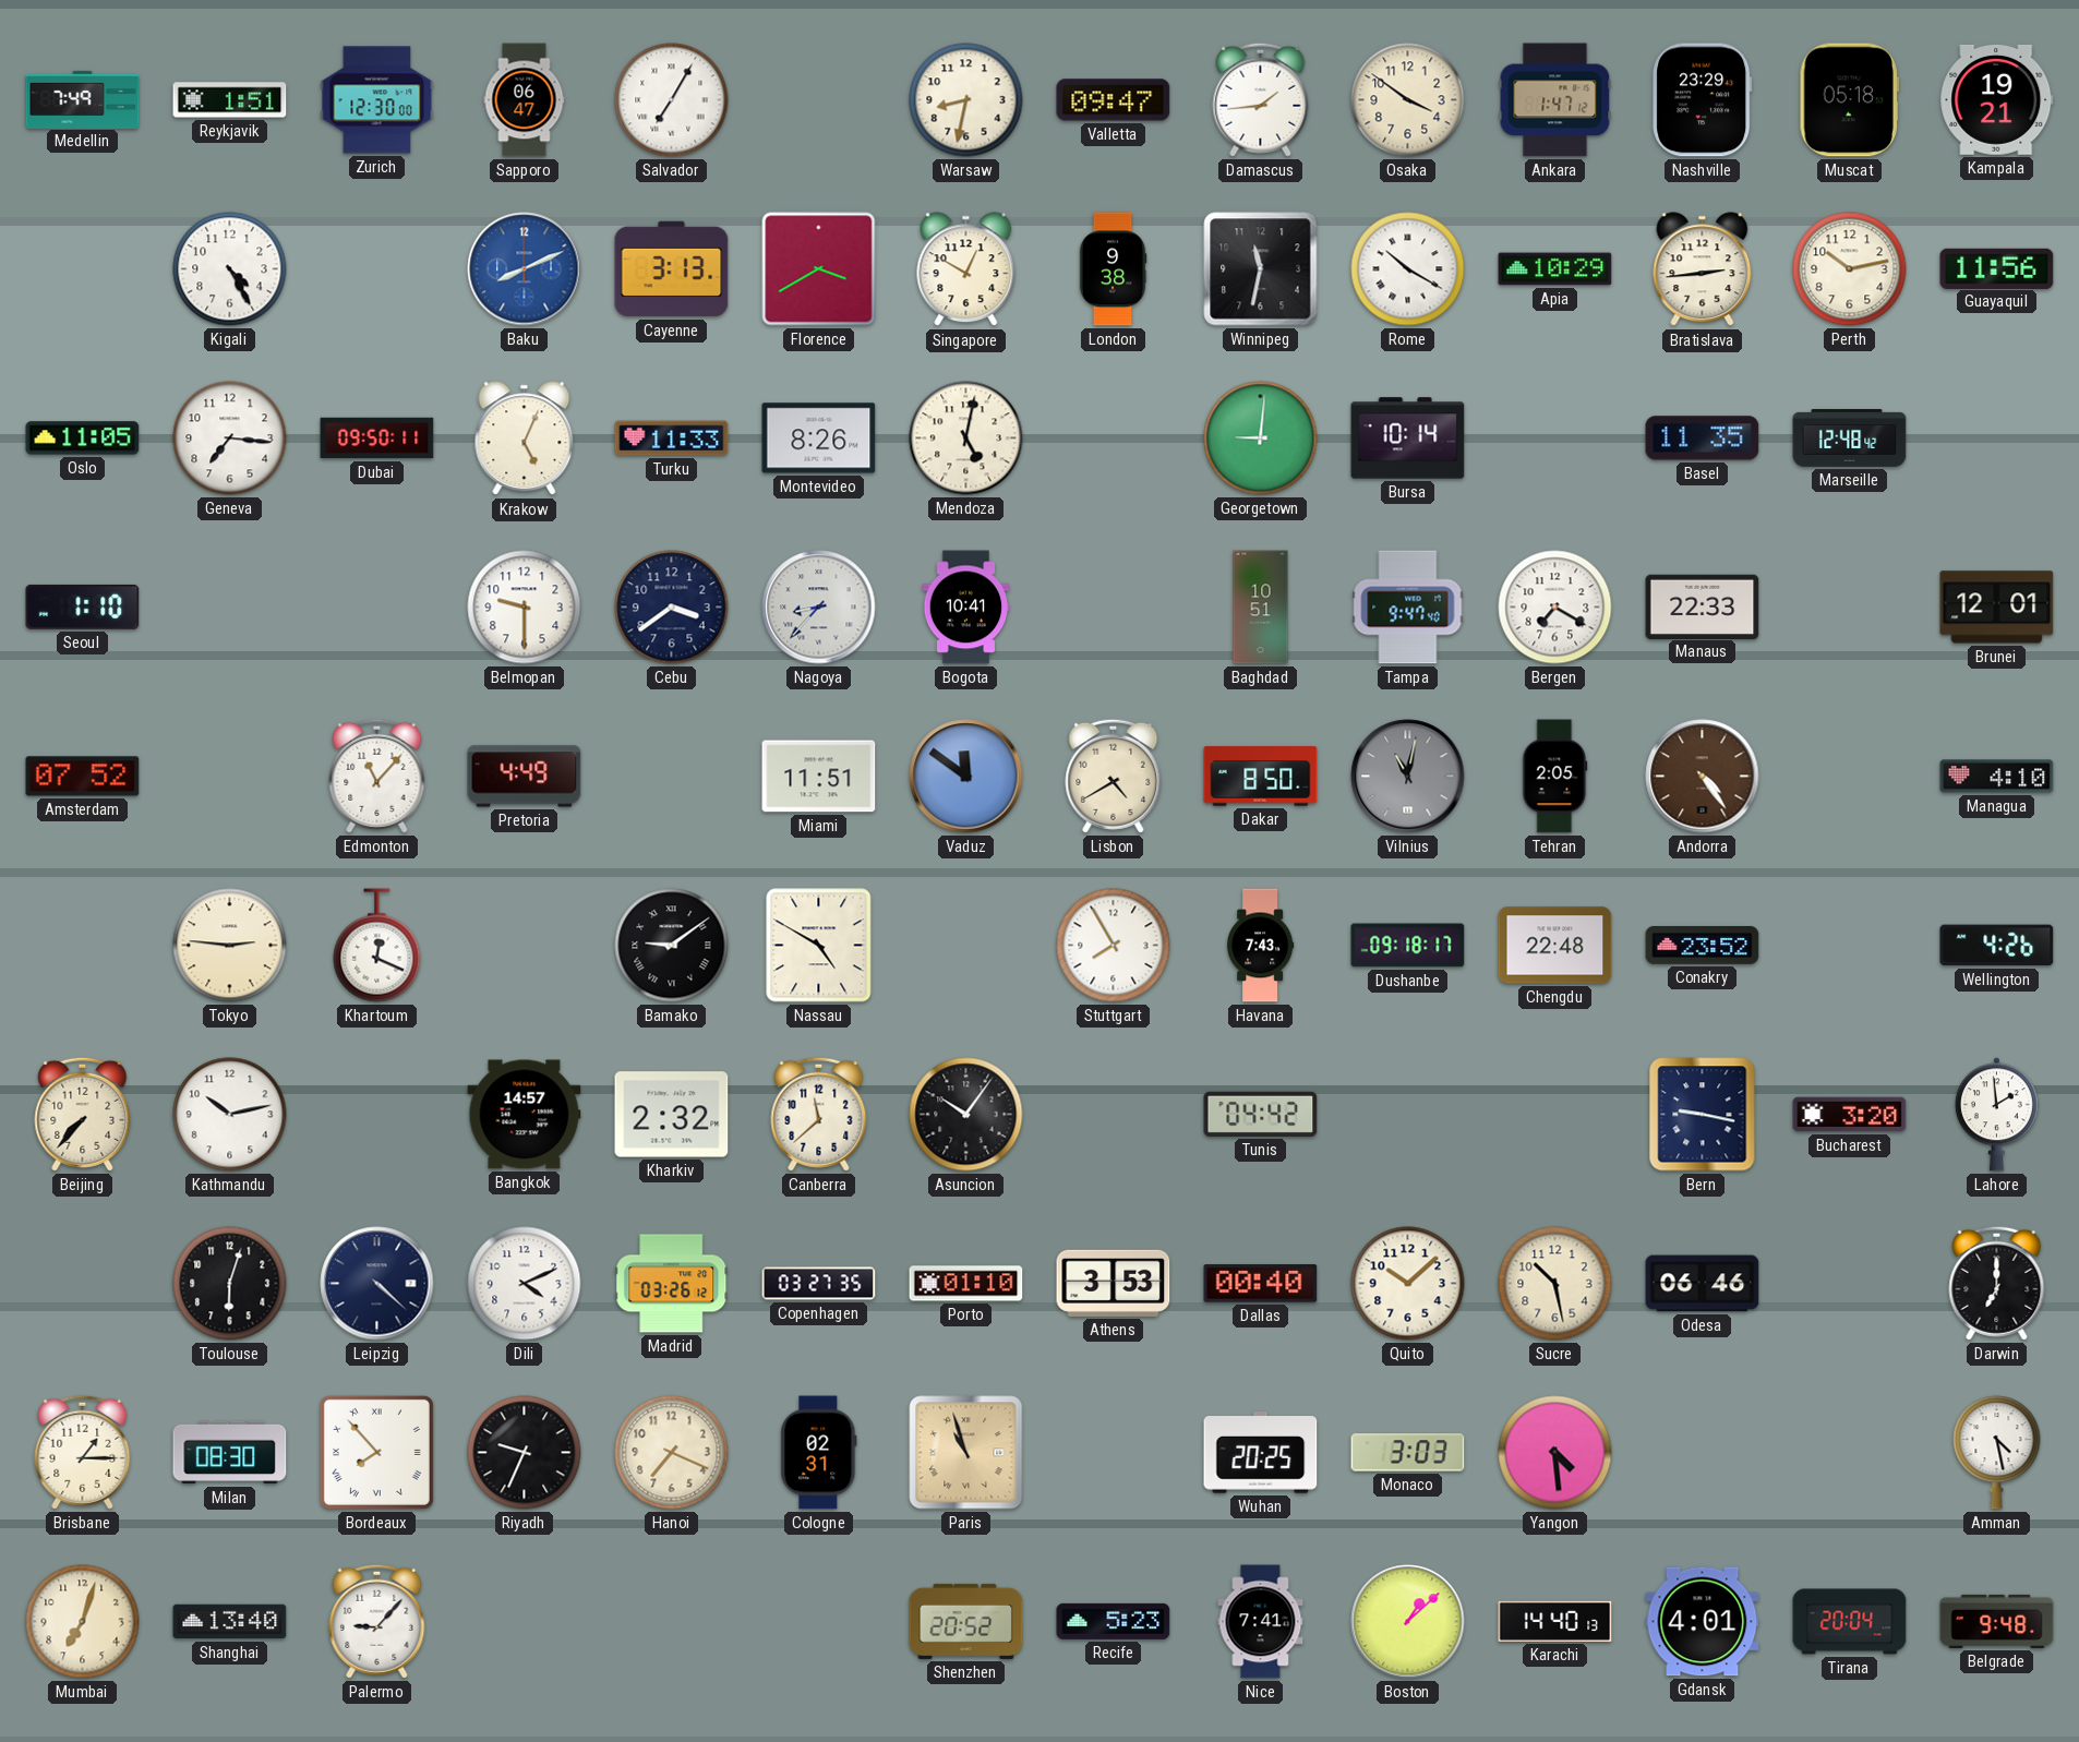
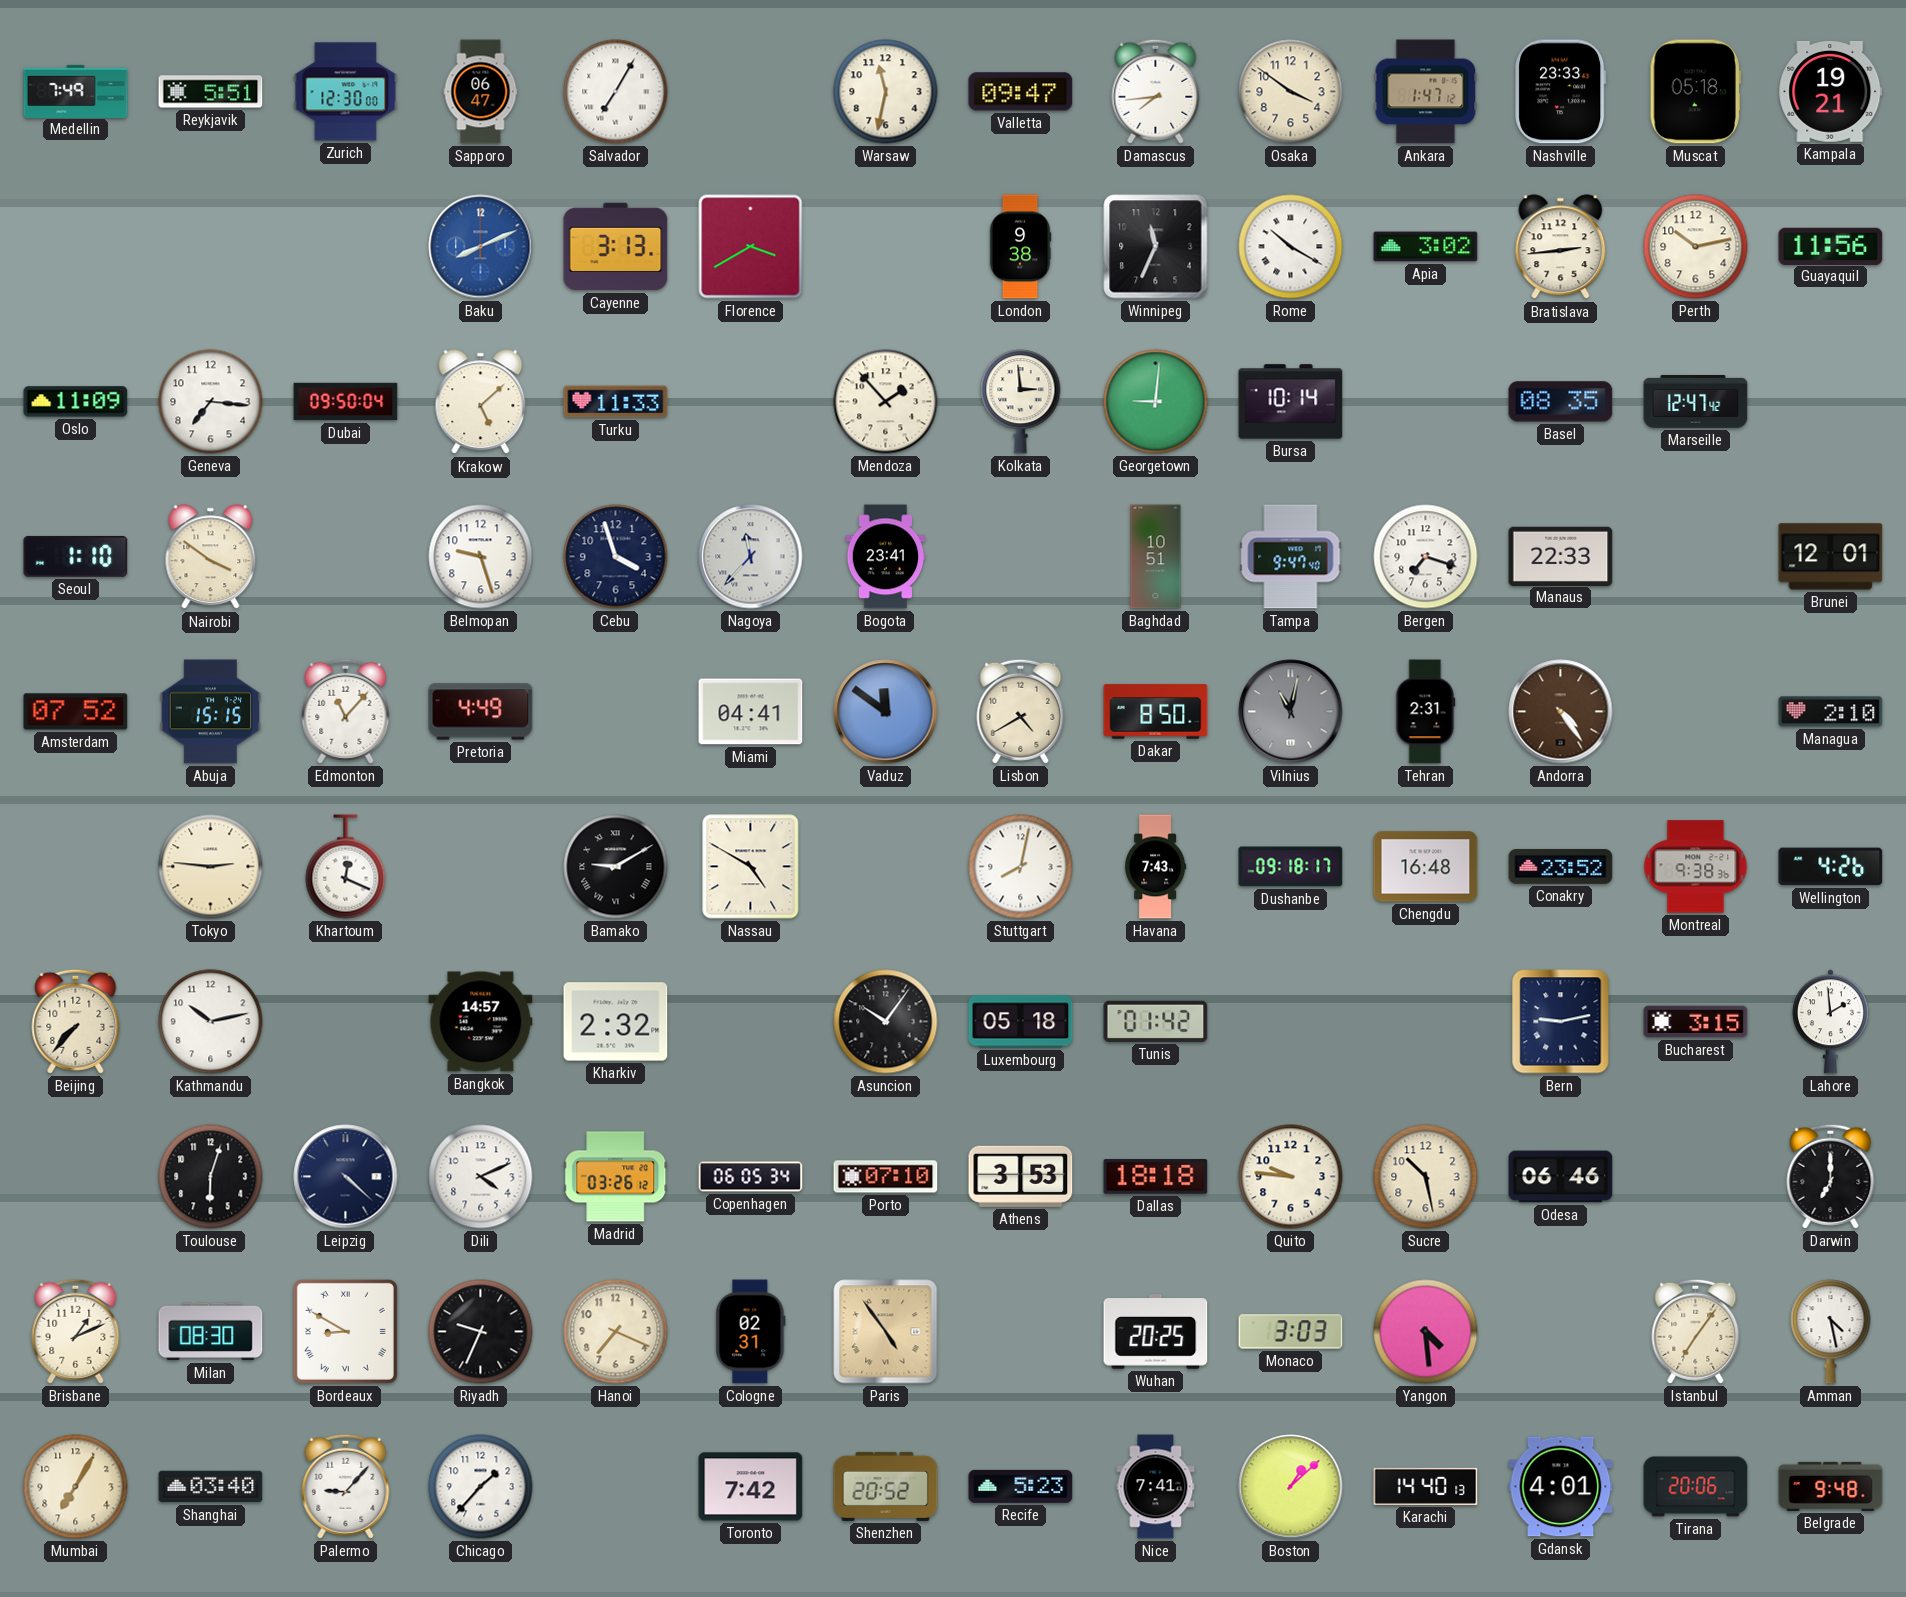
Reykjavik: 1:51 -> 5:51
Warsaw: 8:32 -> 11:32
Damascus: 1:44 -> 7:44
Nashville: 23:29 -> 23:33
Kigali: 4:25 -> none
Singapore: 12:50 -> none
Winnipeg: 11:32 -> 11:34
Apia: 10:29 -> 3:02
Oslo: 11:05 -> 11:09
Dubai: 09:50:11 -> 09:50:04
Krakow: 5:04 -> 5:08
Montevideo: 8:26 -> none
Mendoza: 5:02 -> 1:53
Kolkata: none -> 2:59
Basel: 11:35 -> 08:35
Marseille: 12:48 -> 12:47
Nairobi: none -> 3:51
Belmopan: 9:30 -> 9:27
Cebu: 3:39 -> 3:57
Nagoya: 8:37 -> 11:37
Bogota: 10:41 -> 23:41
Bergen: 7:20 -> 7:18
Abuja: none -> 15:15
Miami: 11:51 -> 04:41
Tehran: 2:05 -> 2:31
Managua: 4:10 -> 2:10
Bamako: 9:09 -> 9:10
Stuttgart: 7:55 -> 8:02
Chengdu: 22:48 -> 16:48
Montreal: none -> 9:38
Canberra: 11:38 -> none
Luxembourg: none -> 05:18
Tunis: 04:42 -> 01:42
Bern: 9:17 -> 9:13
Bucharest: 3:20 -> 3:15
Copenhagen: 03:27 -> 06:05
Porto: 01:10 -> 07:10
Dallas: 00:40 -> 18:18
Quito: 10:08 -> 9:46
Brisbane: 1:15 -> 1:11
Bordeaux: 7:53 -> 8:50
Paris: 10:57 -> 4:54
Istanbul: none -> 7:06
Mumbai: 7:03 -> 7:05
Shanghai: 13:40 -> 03:40
Chicago: none -> 1:37
Toronto: none -> 7:42
Tirana: 20:04 -> 20:06
